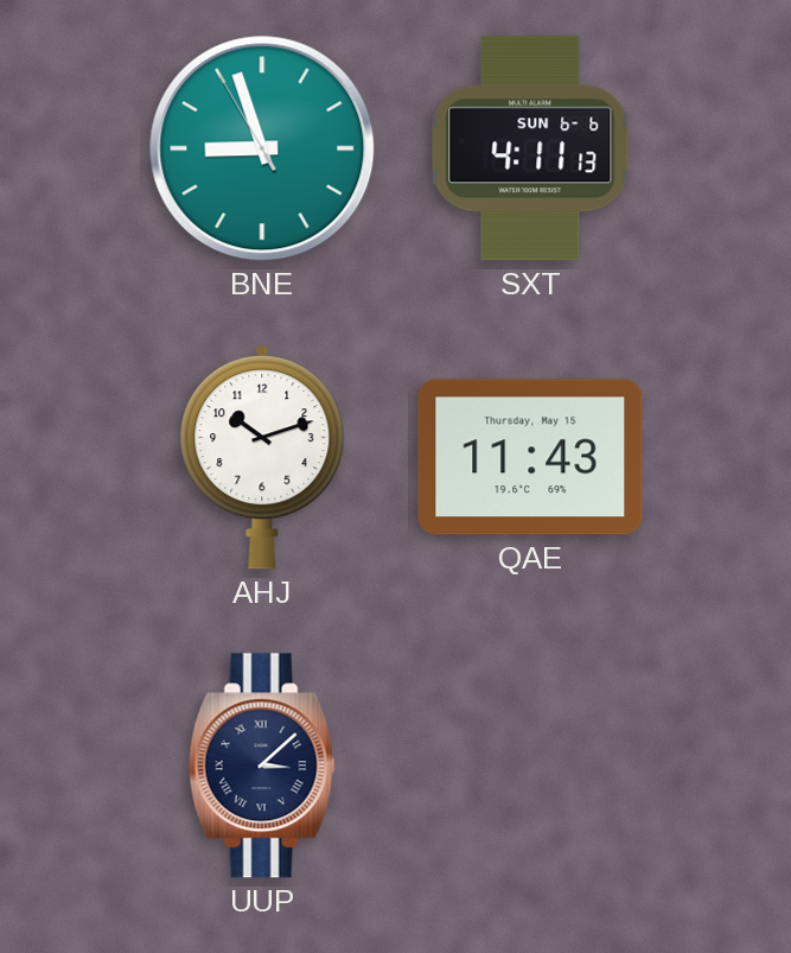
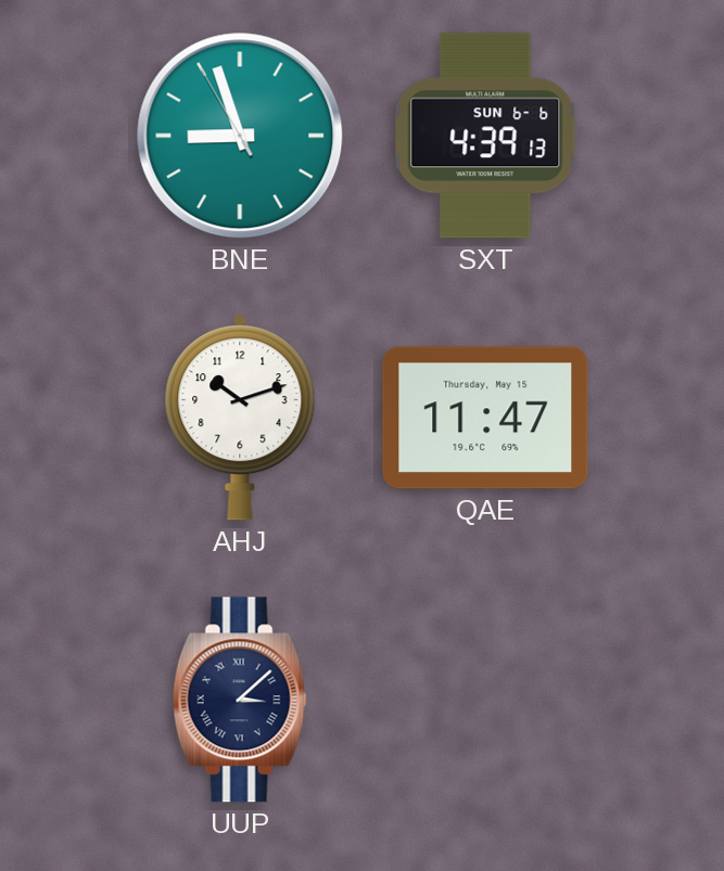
SXT: 4:11 -> 4:39
QAE: 11:43 -> 11:47
